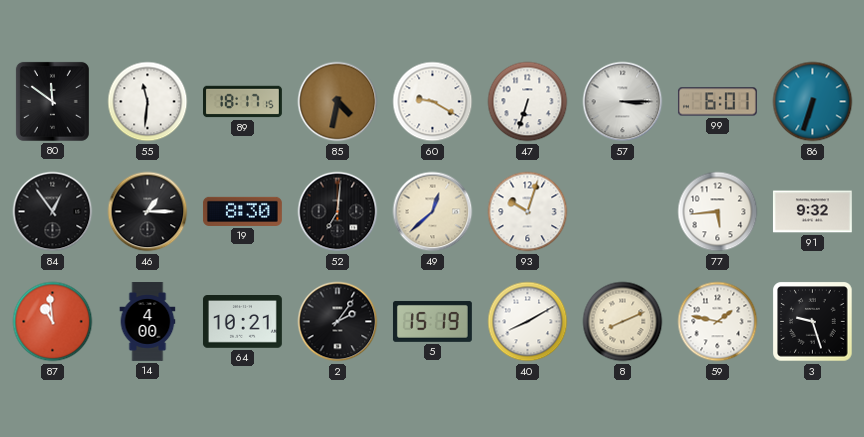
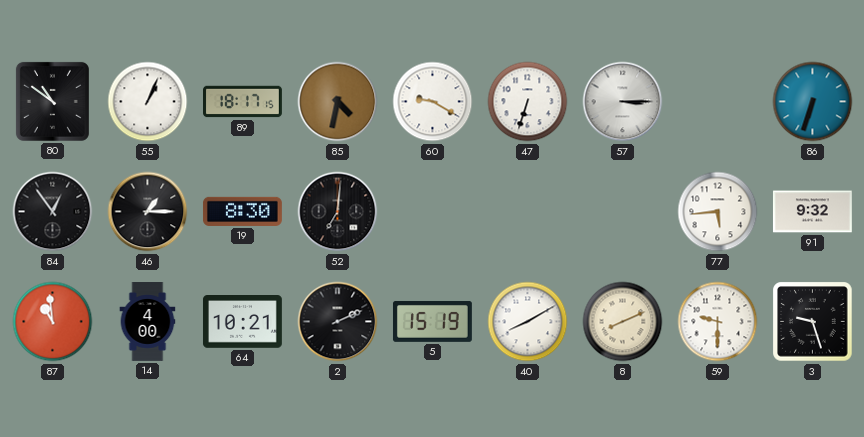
80: 11:51 -> 10:51
55: 11:31 -> 1:04
99: 6:01 -> none
49: 12:38 -> none
93: 10:03 -> none
2: 2:06 -> 2:11
59: 1:47 -> 9:30
